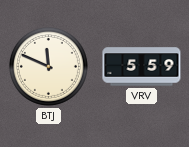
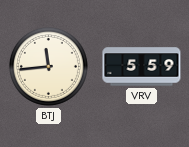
BTJ: 11:49 -> 11:44
